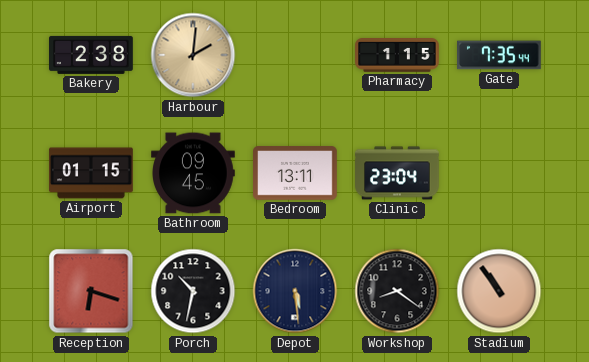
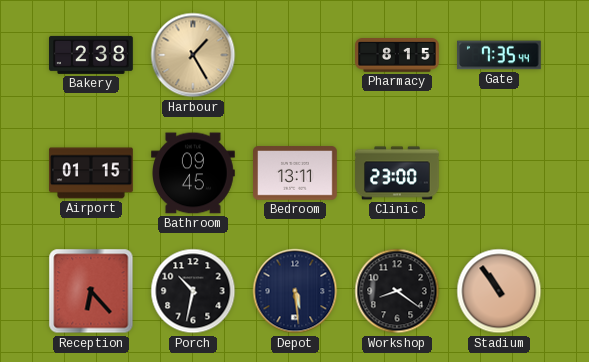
Harbour: 2:01 -> 1:25
Pharmacy: 1:15 -> 8:15
Clinic: 23:04 -> 23:00
Reception: 6:18 -> 6:23
